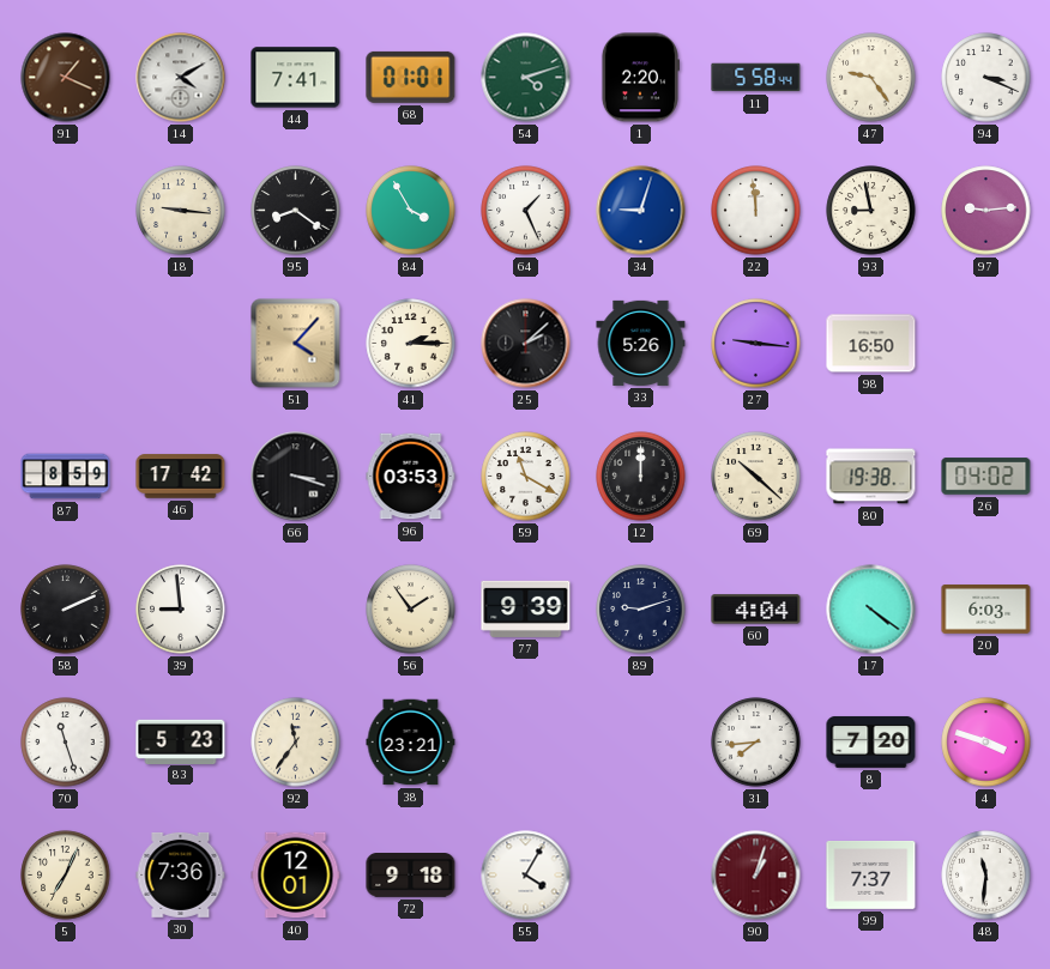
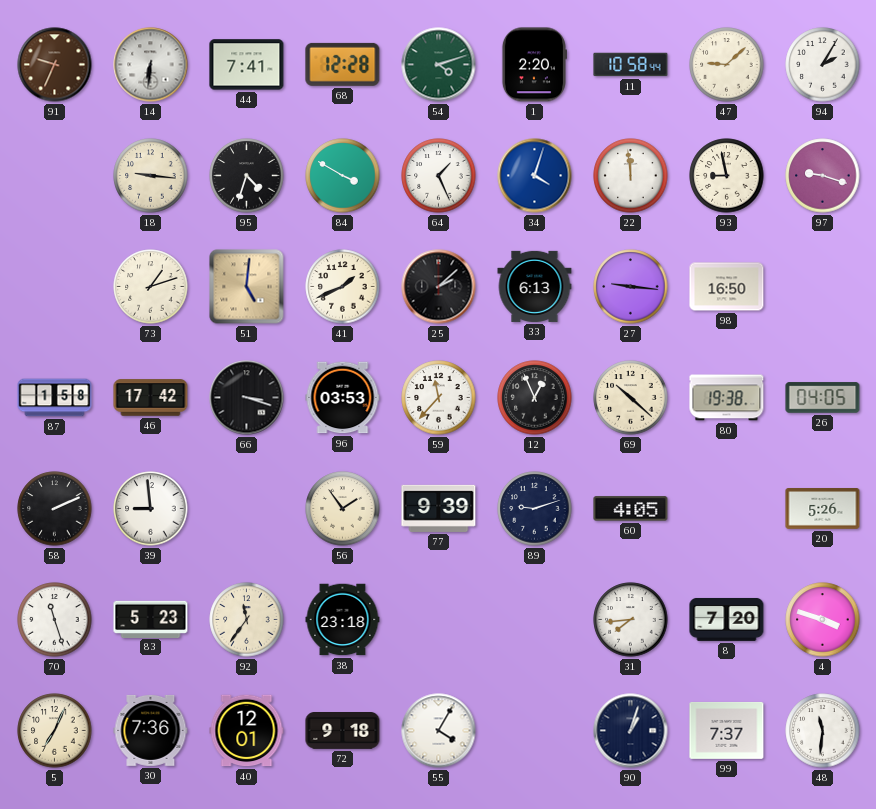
91: 1:19 -> 9:34
14: 4:10 -> 6:31
68: 01:01 -> 12:28
11: 5:58 -> 10:58
47: 9:24 -> 9:08
94: 3:19 -> 2:05
95: 8:21 -> 4:33
84: 3:55 -> 3:50
34: 9:03 -> 4:03
97: 9:14 -> 9:18
73: none -> 1:12
51: 4:07 -> 5:01
41: 2:15 -> 1:41
33: 5:26 -> 6:13
87: 8:59 -> 1:58
59: 11:20 -> 11:37
12: 12:00 -> 12:56
26: 04:02 -> 04:05
60: 4:04 -> 4:05
17: 4:21 -> none
20: 6:03 -> 5:26
38: 23:21 -> 23:18
90 dial: burgundy -> navy
